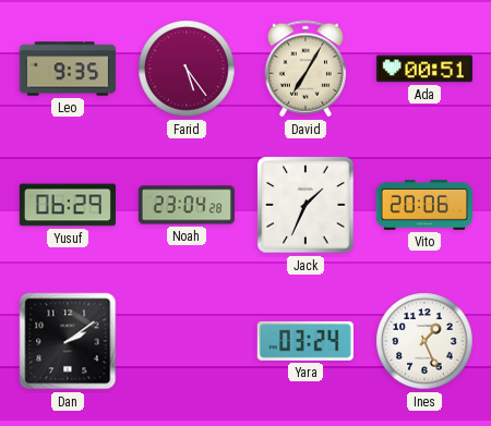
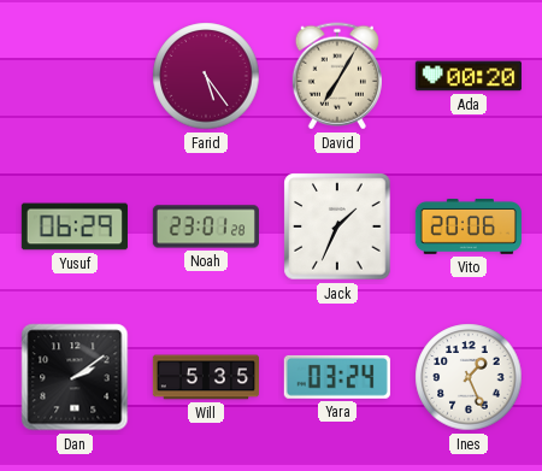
Leo: 9:35 -> none
Ada: 00:51 -> 00:20
Noah: 23:04 -> 23:01
Will: none -> 5:35
